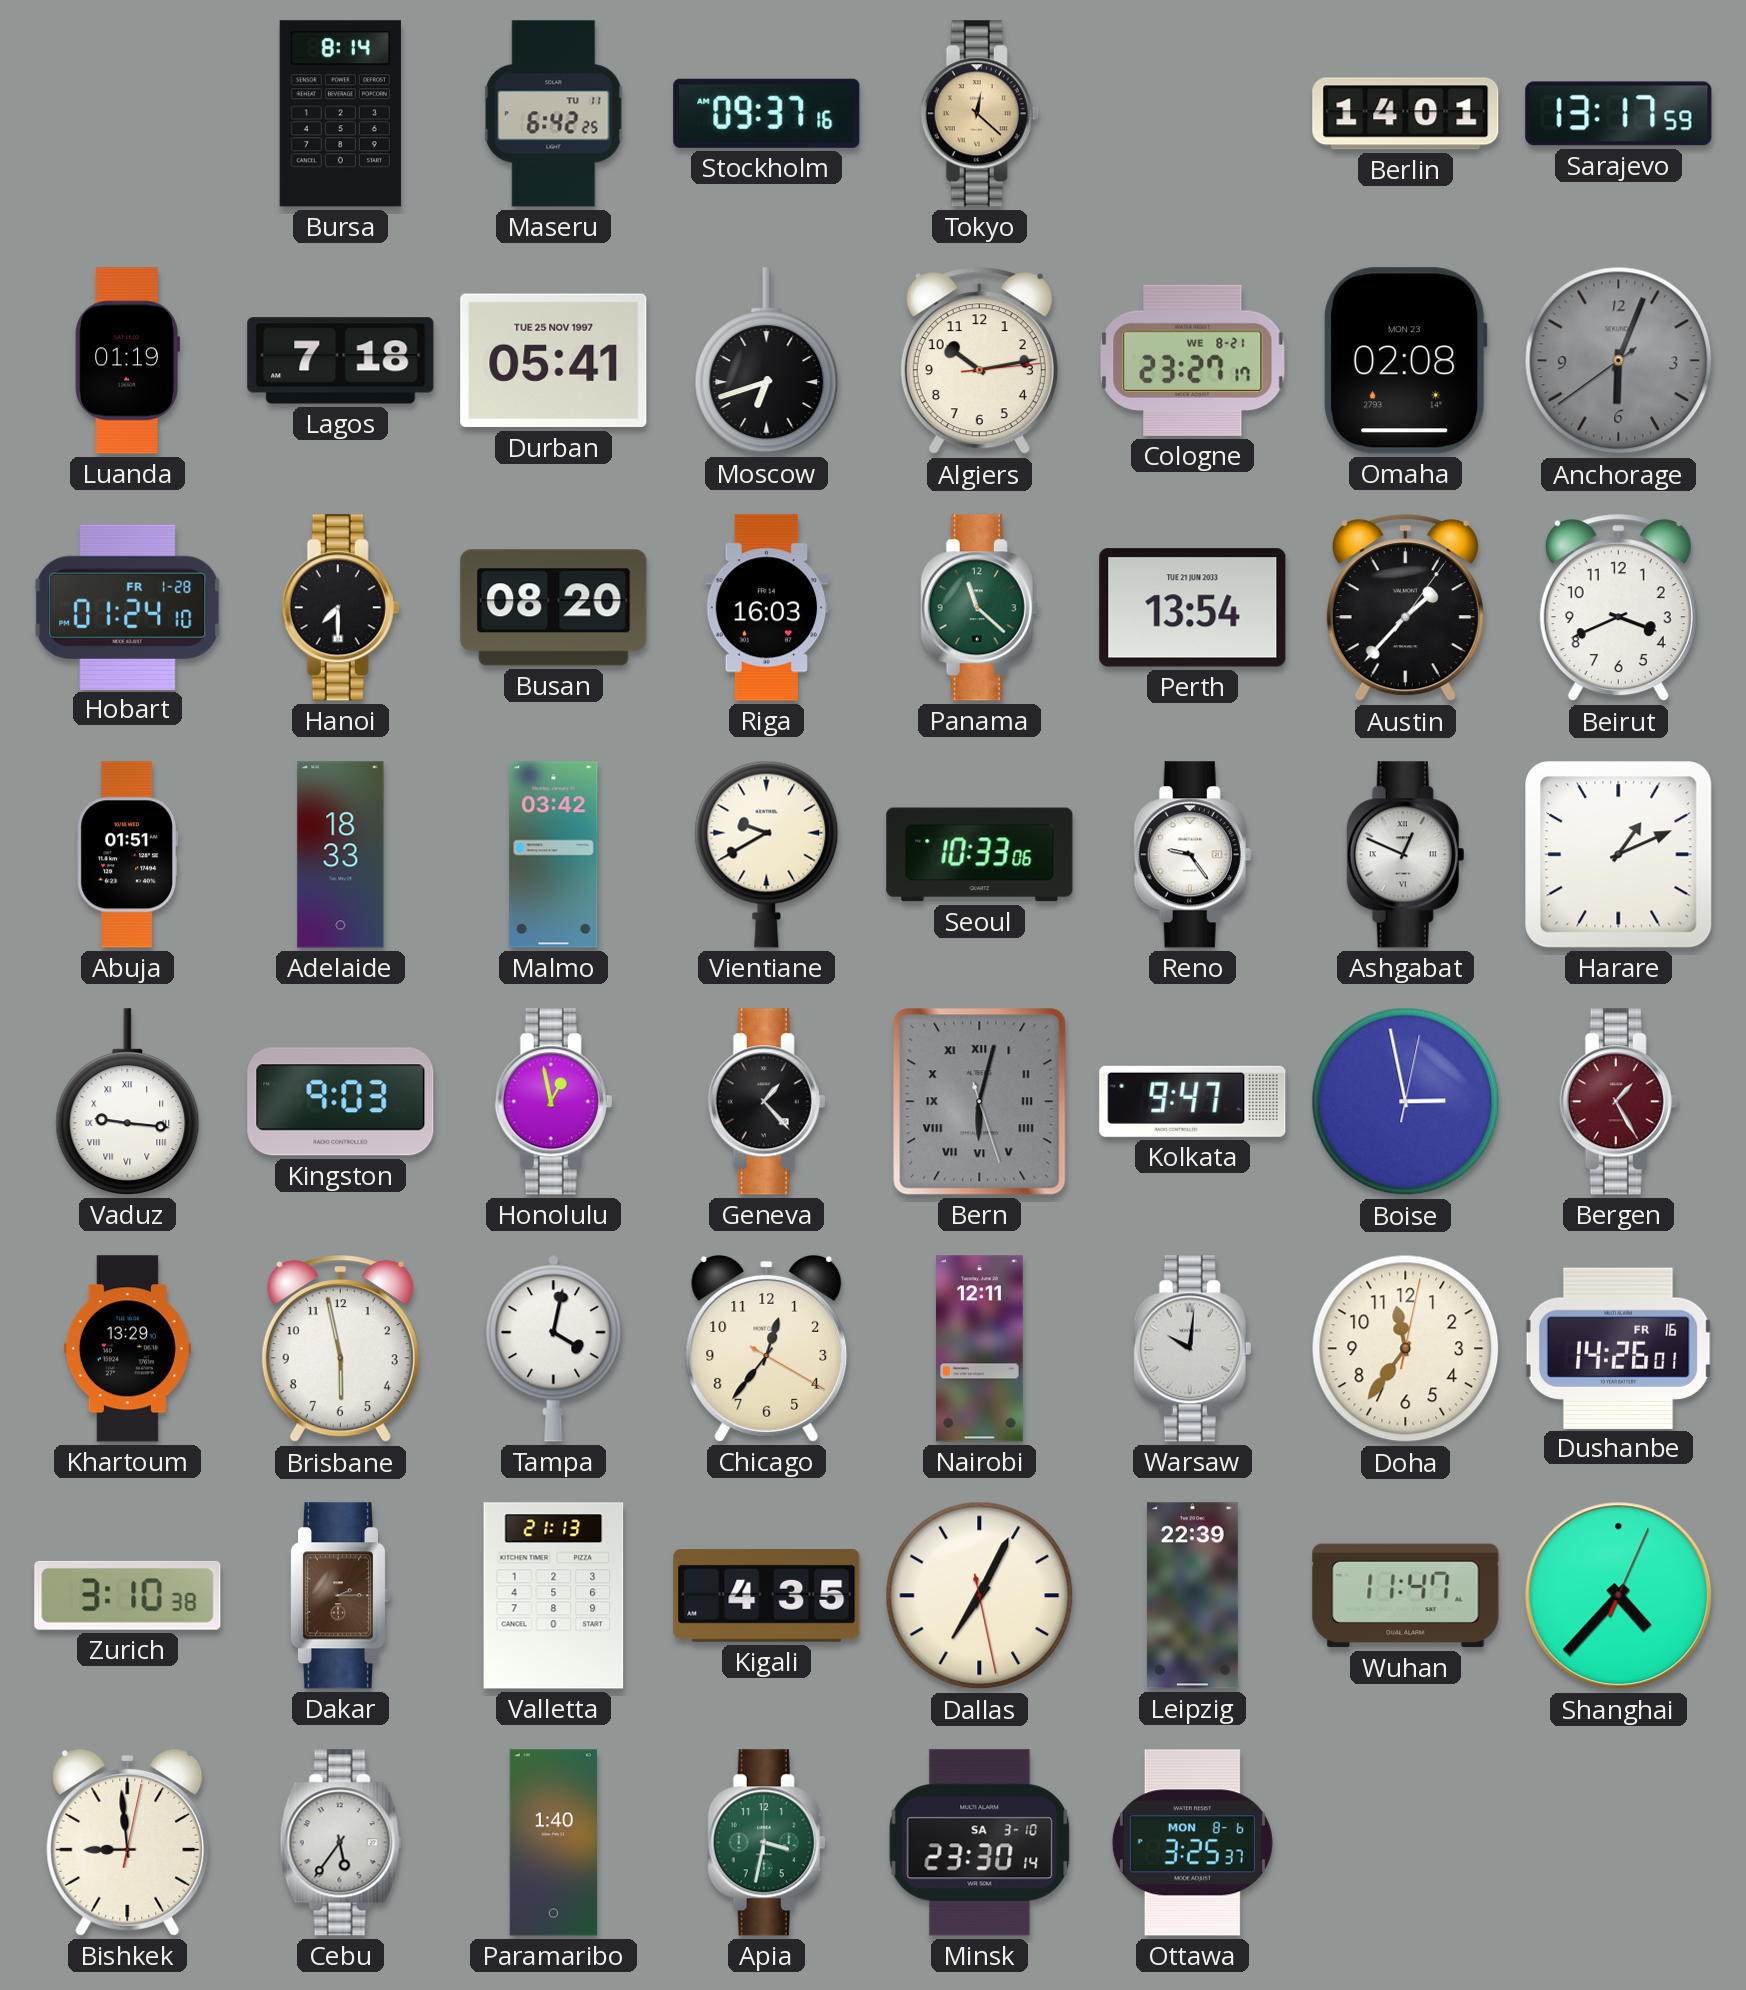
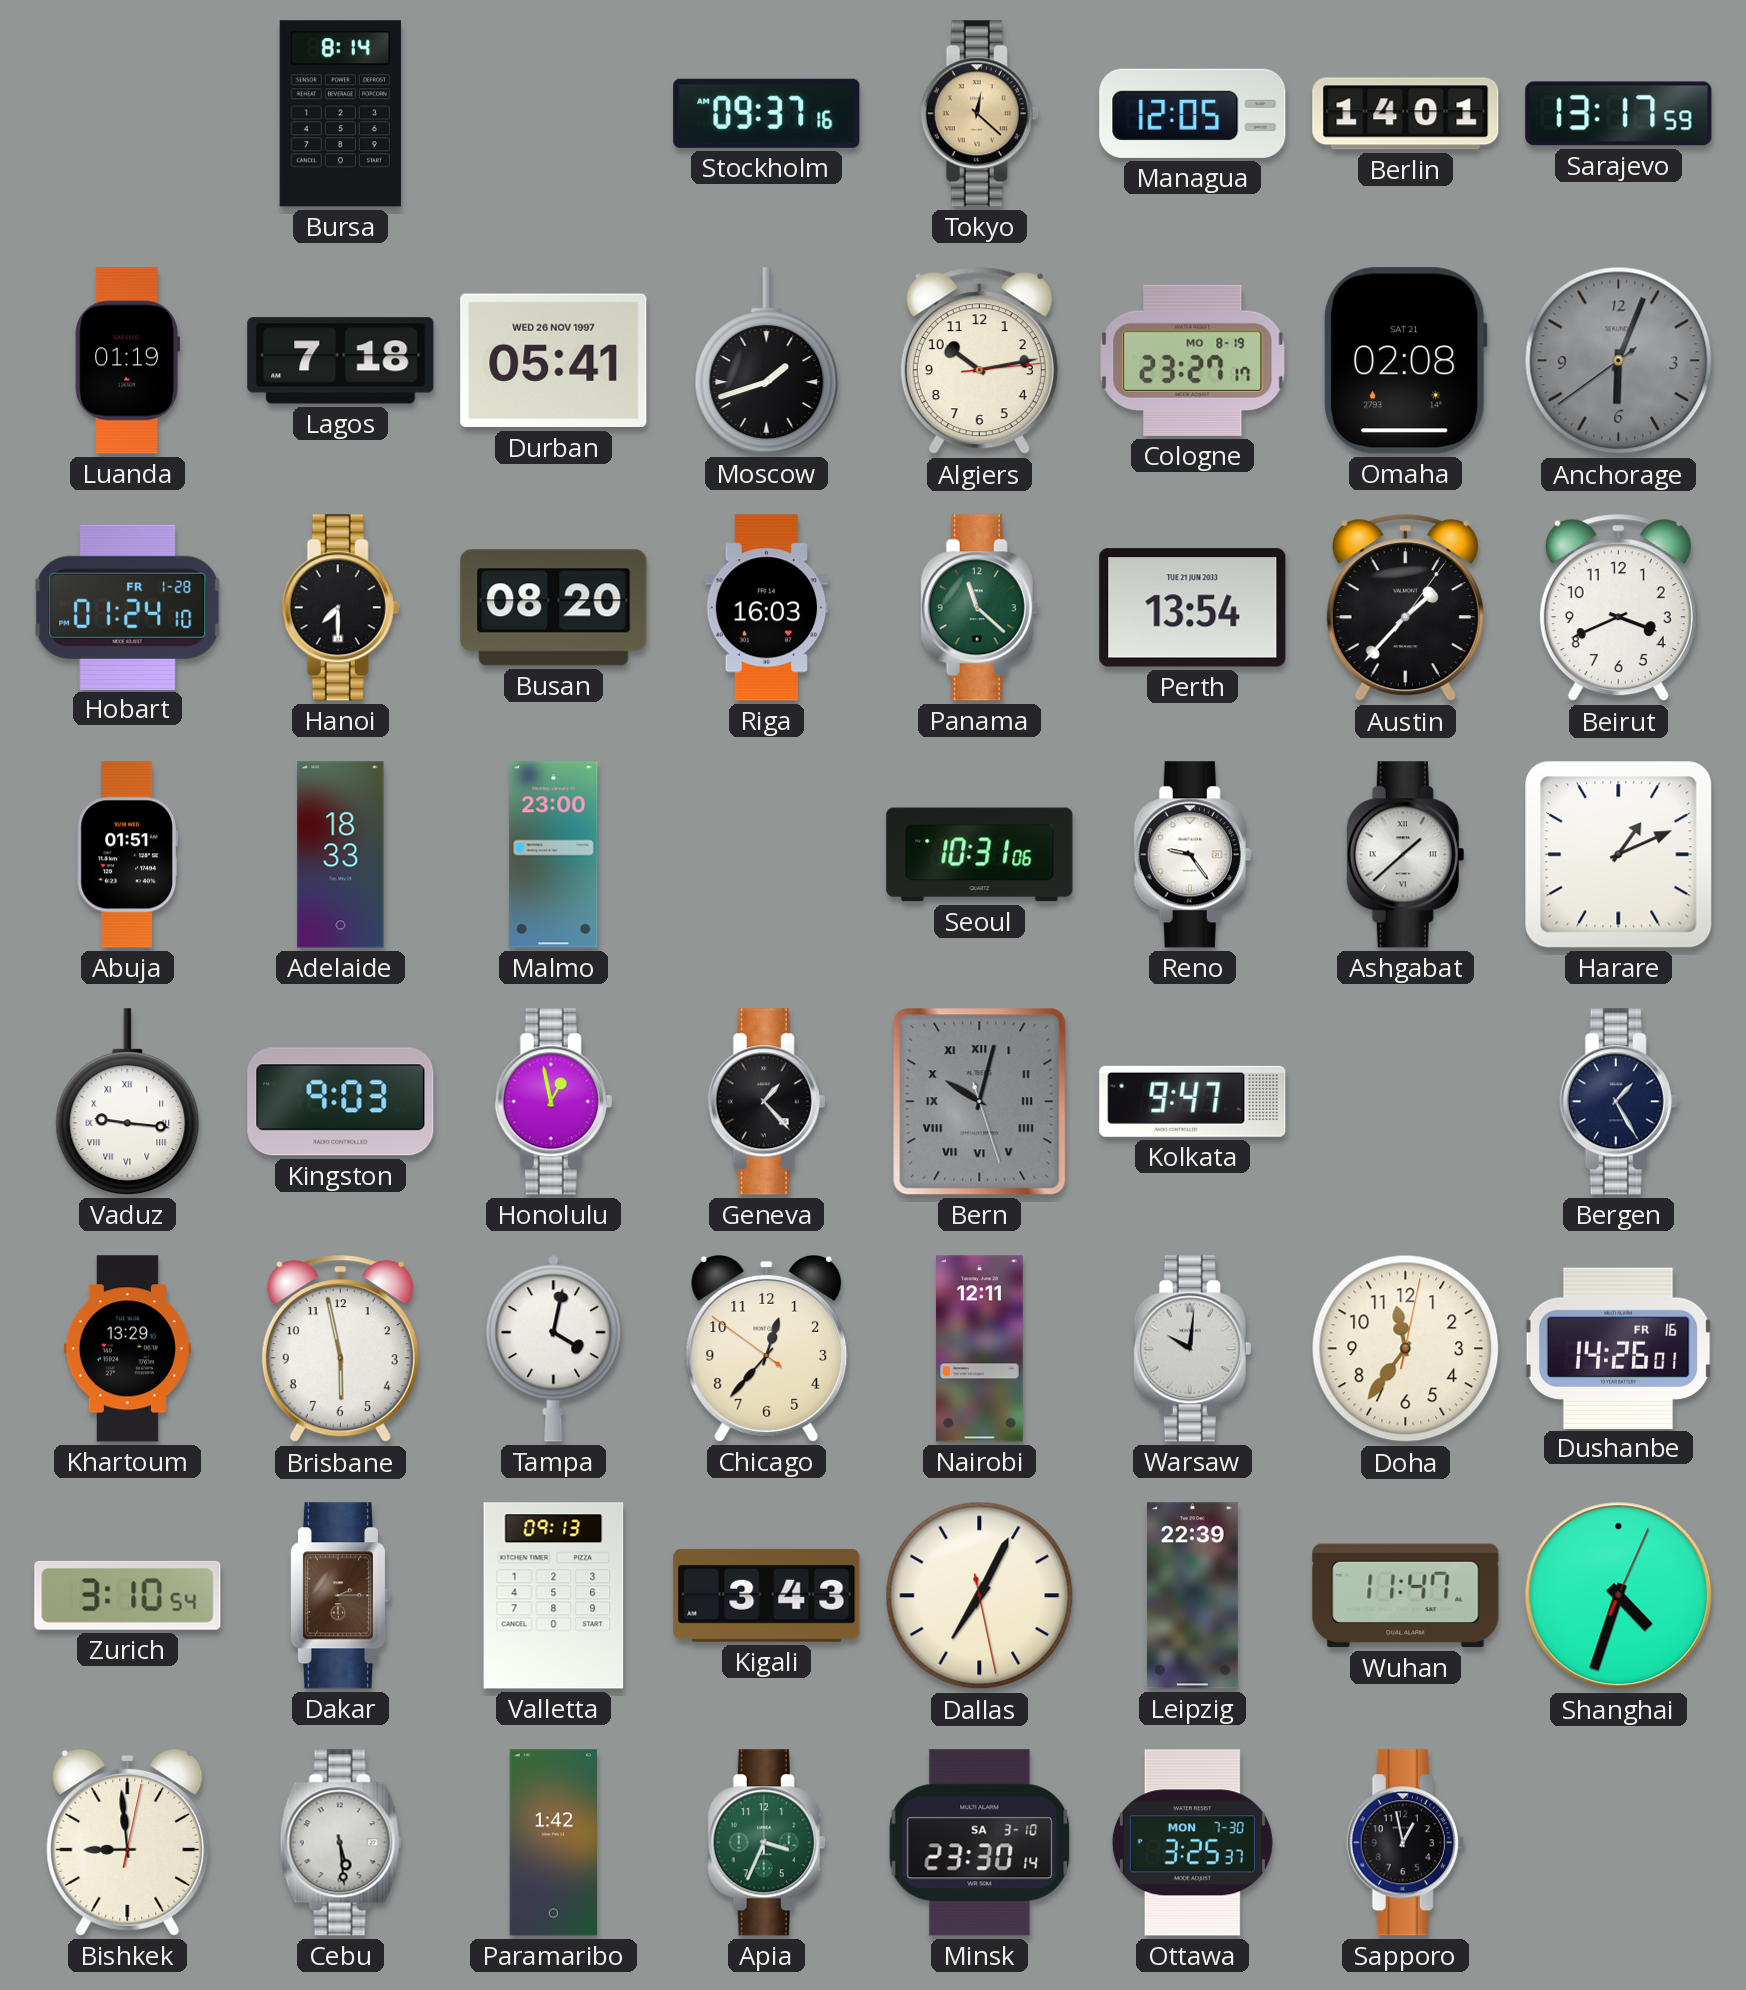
Maseru: 6:42 -> none
Managua: none -> 12:05
Durban date: TUE 25 NOV 1997 -> WED 26 NOV 1997
Moscow: 6:42 -> 1:42
Cologne date: WE 8-21 -> MO 8-19
Omaha date: MON 23 -> SAT 21
Malmo: 03:42 -> 23:00
Vientiane: 9:40 -> none
Seoul: 10:33 -> 10:31
Ashgabat: 12:49 -> 1:38
Bern: 6:02 -> 10:02
Boise: 2:58 -> none
Bergen dial: burgundy -> navy
Chicago: 12:36:20 -> 12:36:51
Zurich: 3:10:38 -> 3:10:54
Valletta: 21:13 -> 09:13
Kigali: 4:35 -> 3:43
Shanghai: 4:37 -> 4:33
Cebu: 5:36 -> 5:29
Paramaribo: 1:40 -> 1:42
Apia: 3:32 -> 3:34
Ottawa date: MON 8-6 -> MON 7-30
Sapporo: none -> 12:58
